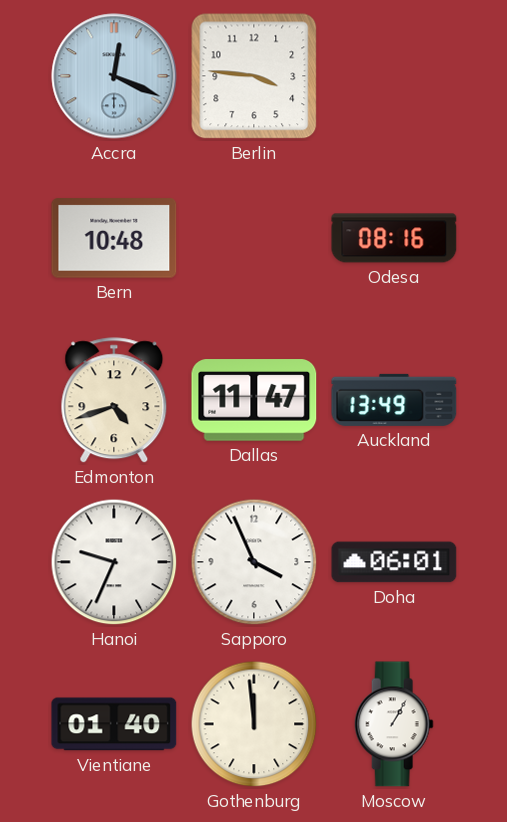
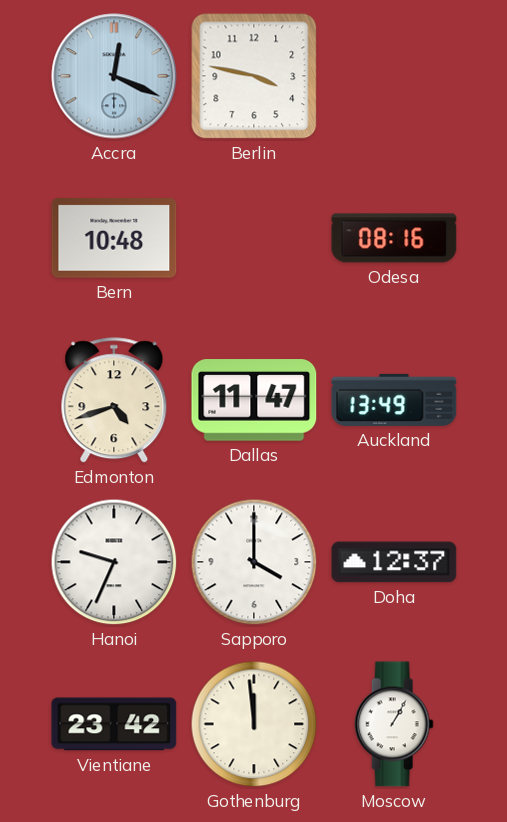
Berlin: 3:46 -> 3:47
Sapporo: 3:56 -> 4:00
Doha: 06:01 -> 12:37
Vientiane: 01:40 -> 23:42
